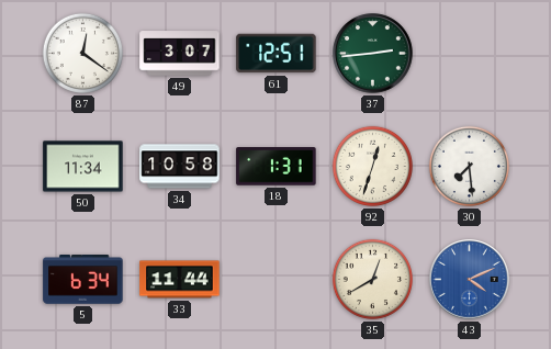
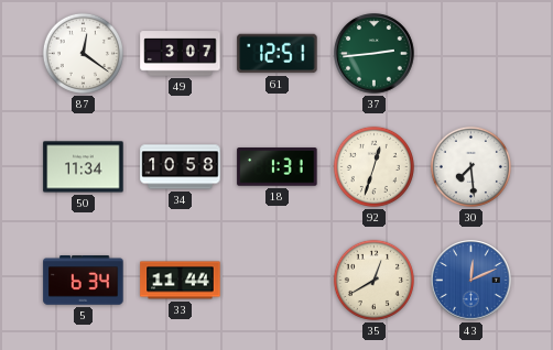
43: 4:11 -> 12:11
